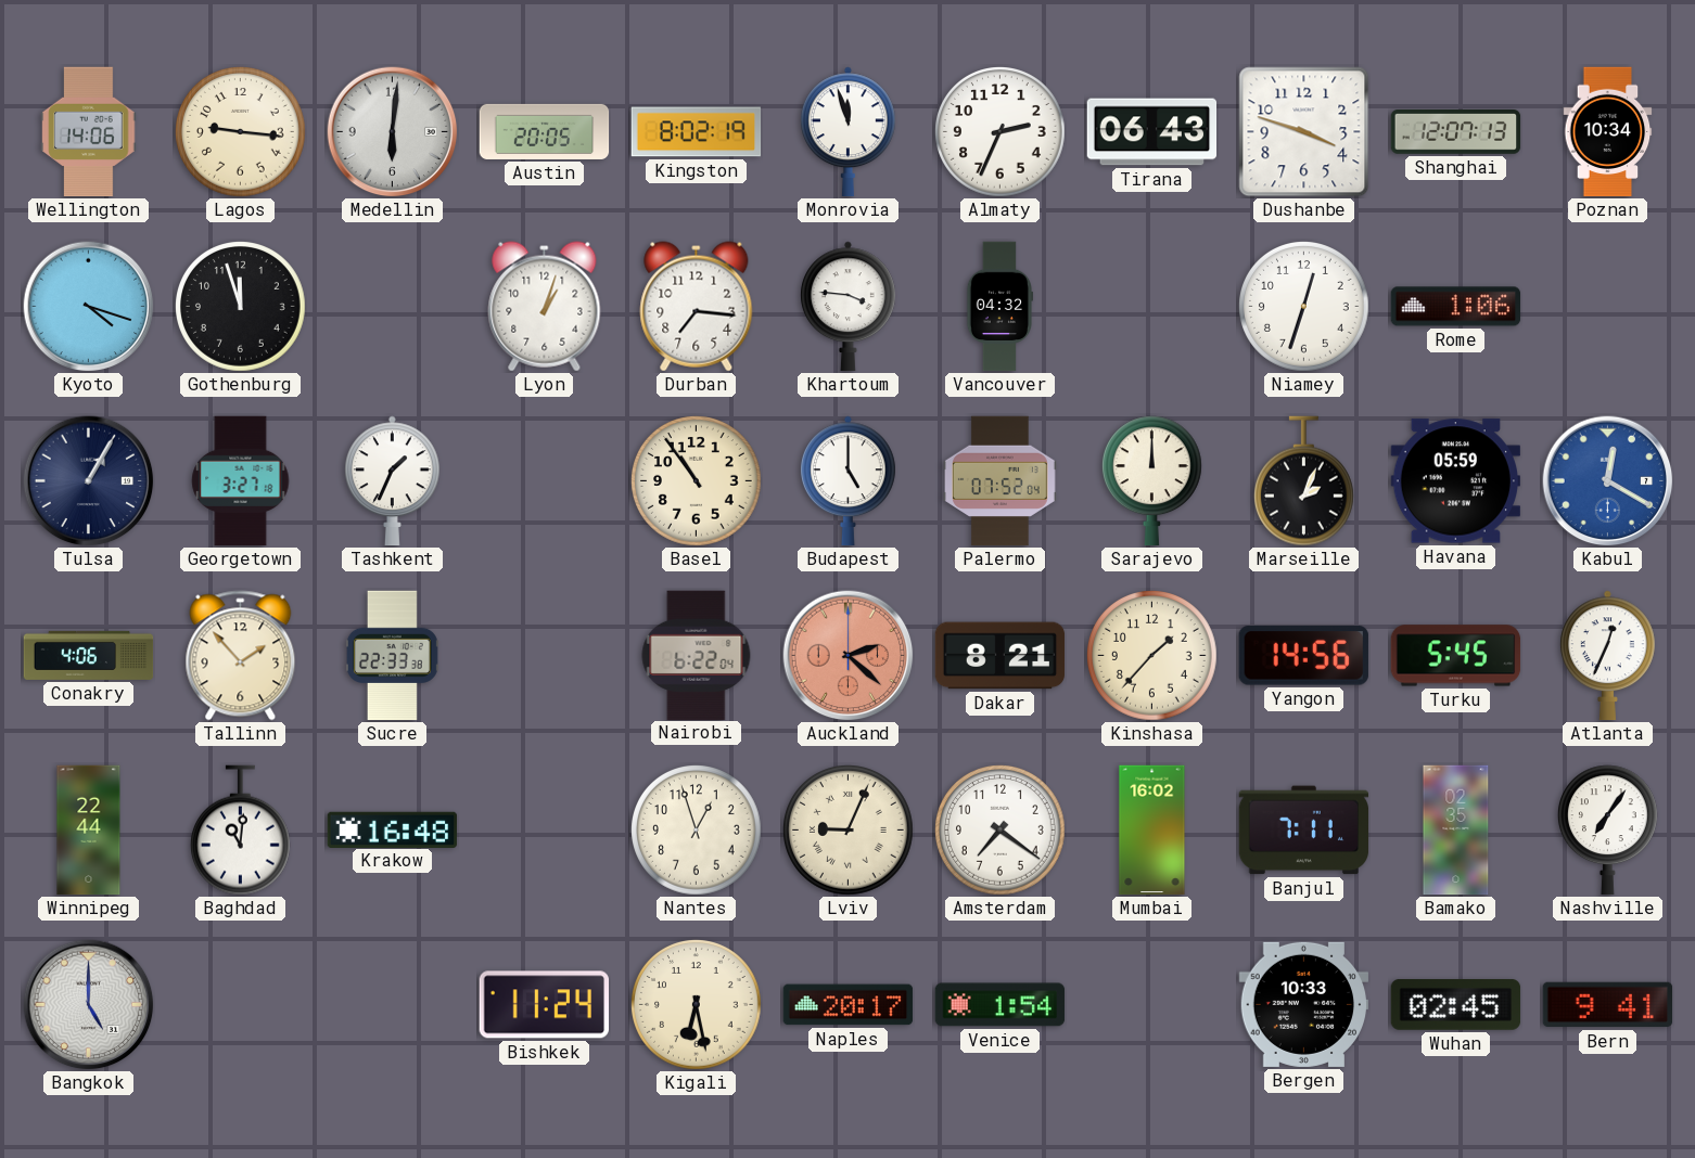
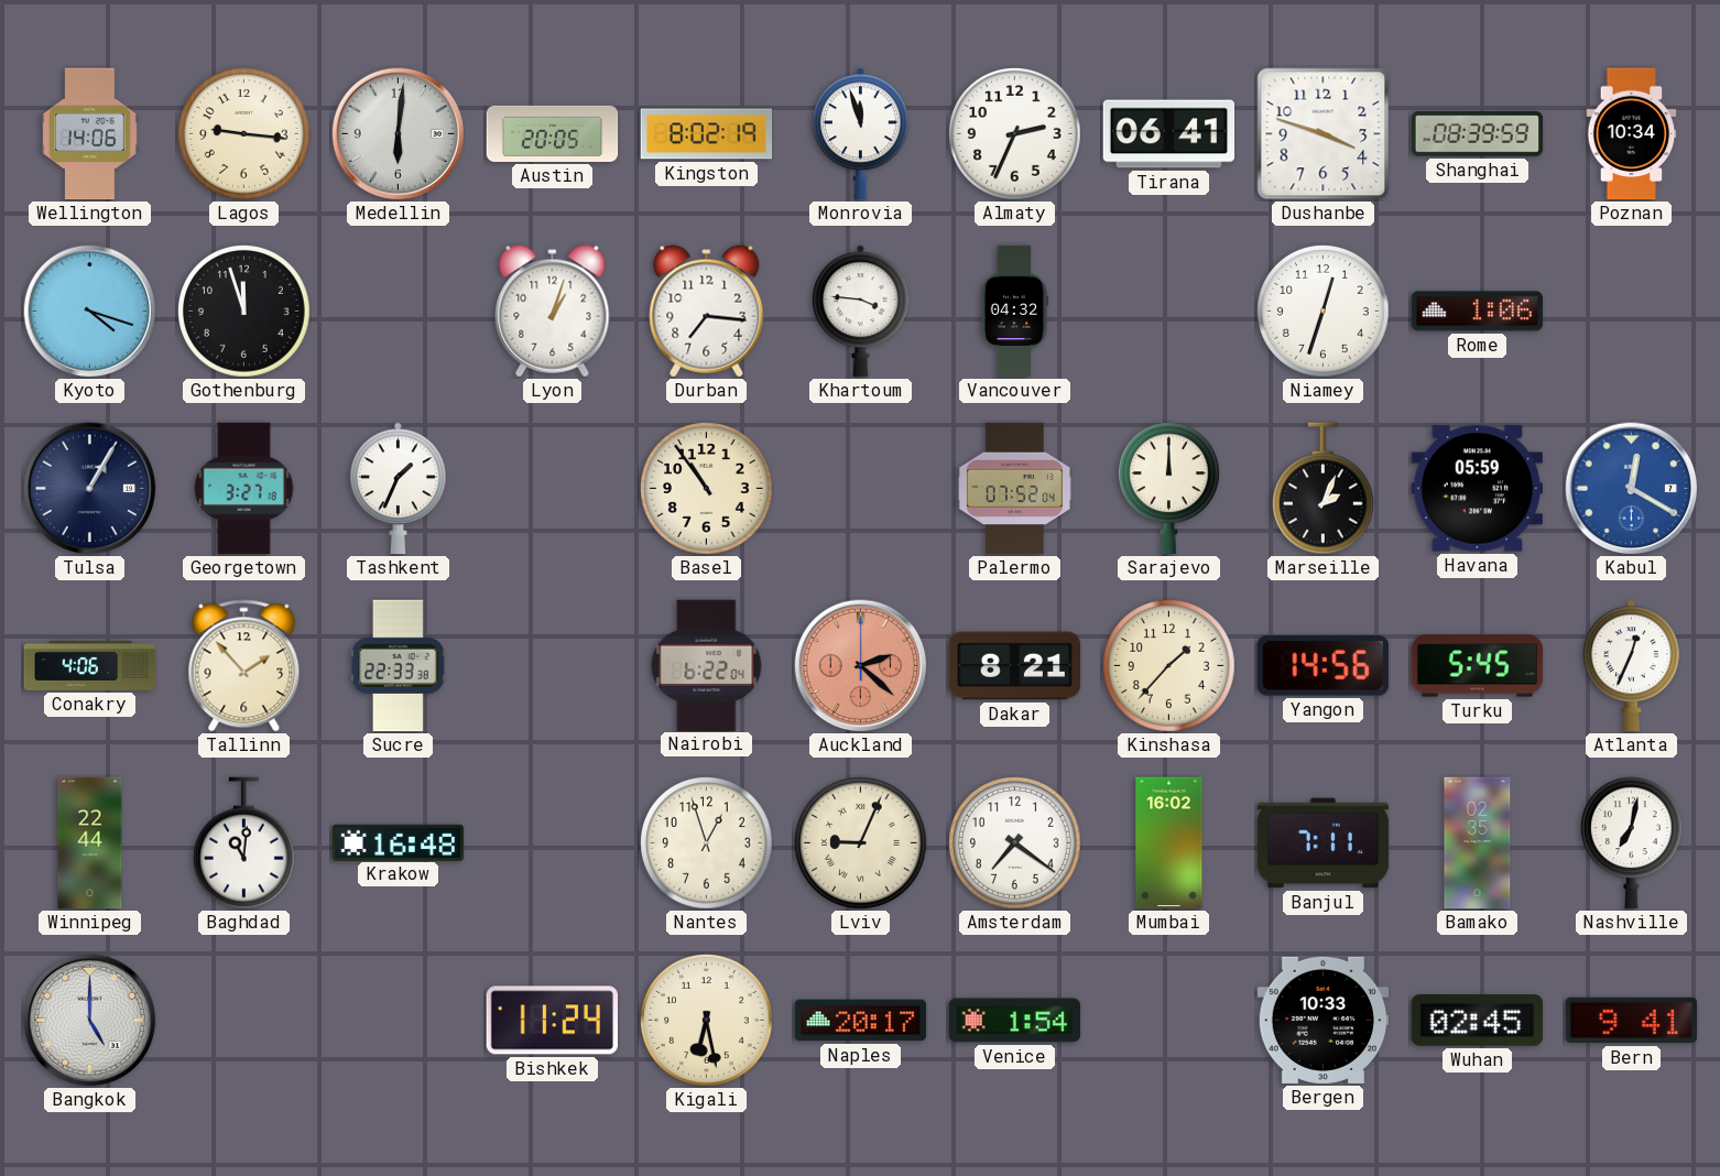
Tirana: 06:43 -> 06:41
Shanghai: 12:07 -> 08:39
Budapest: 5:00 -> none
Nashville: 7:06 -> 7:02
